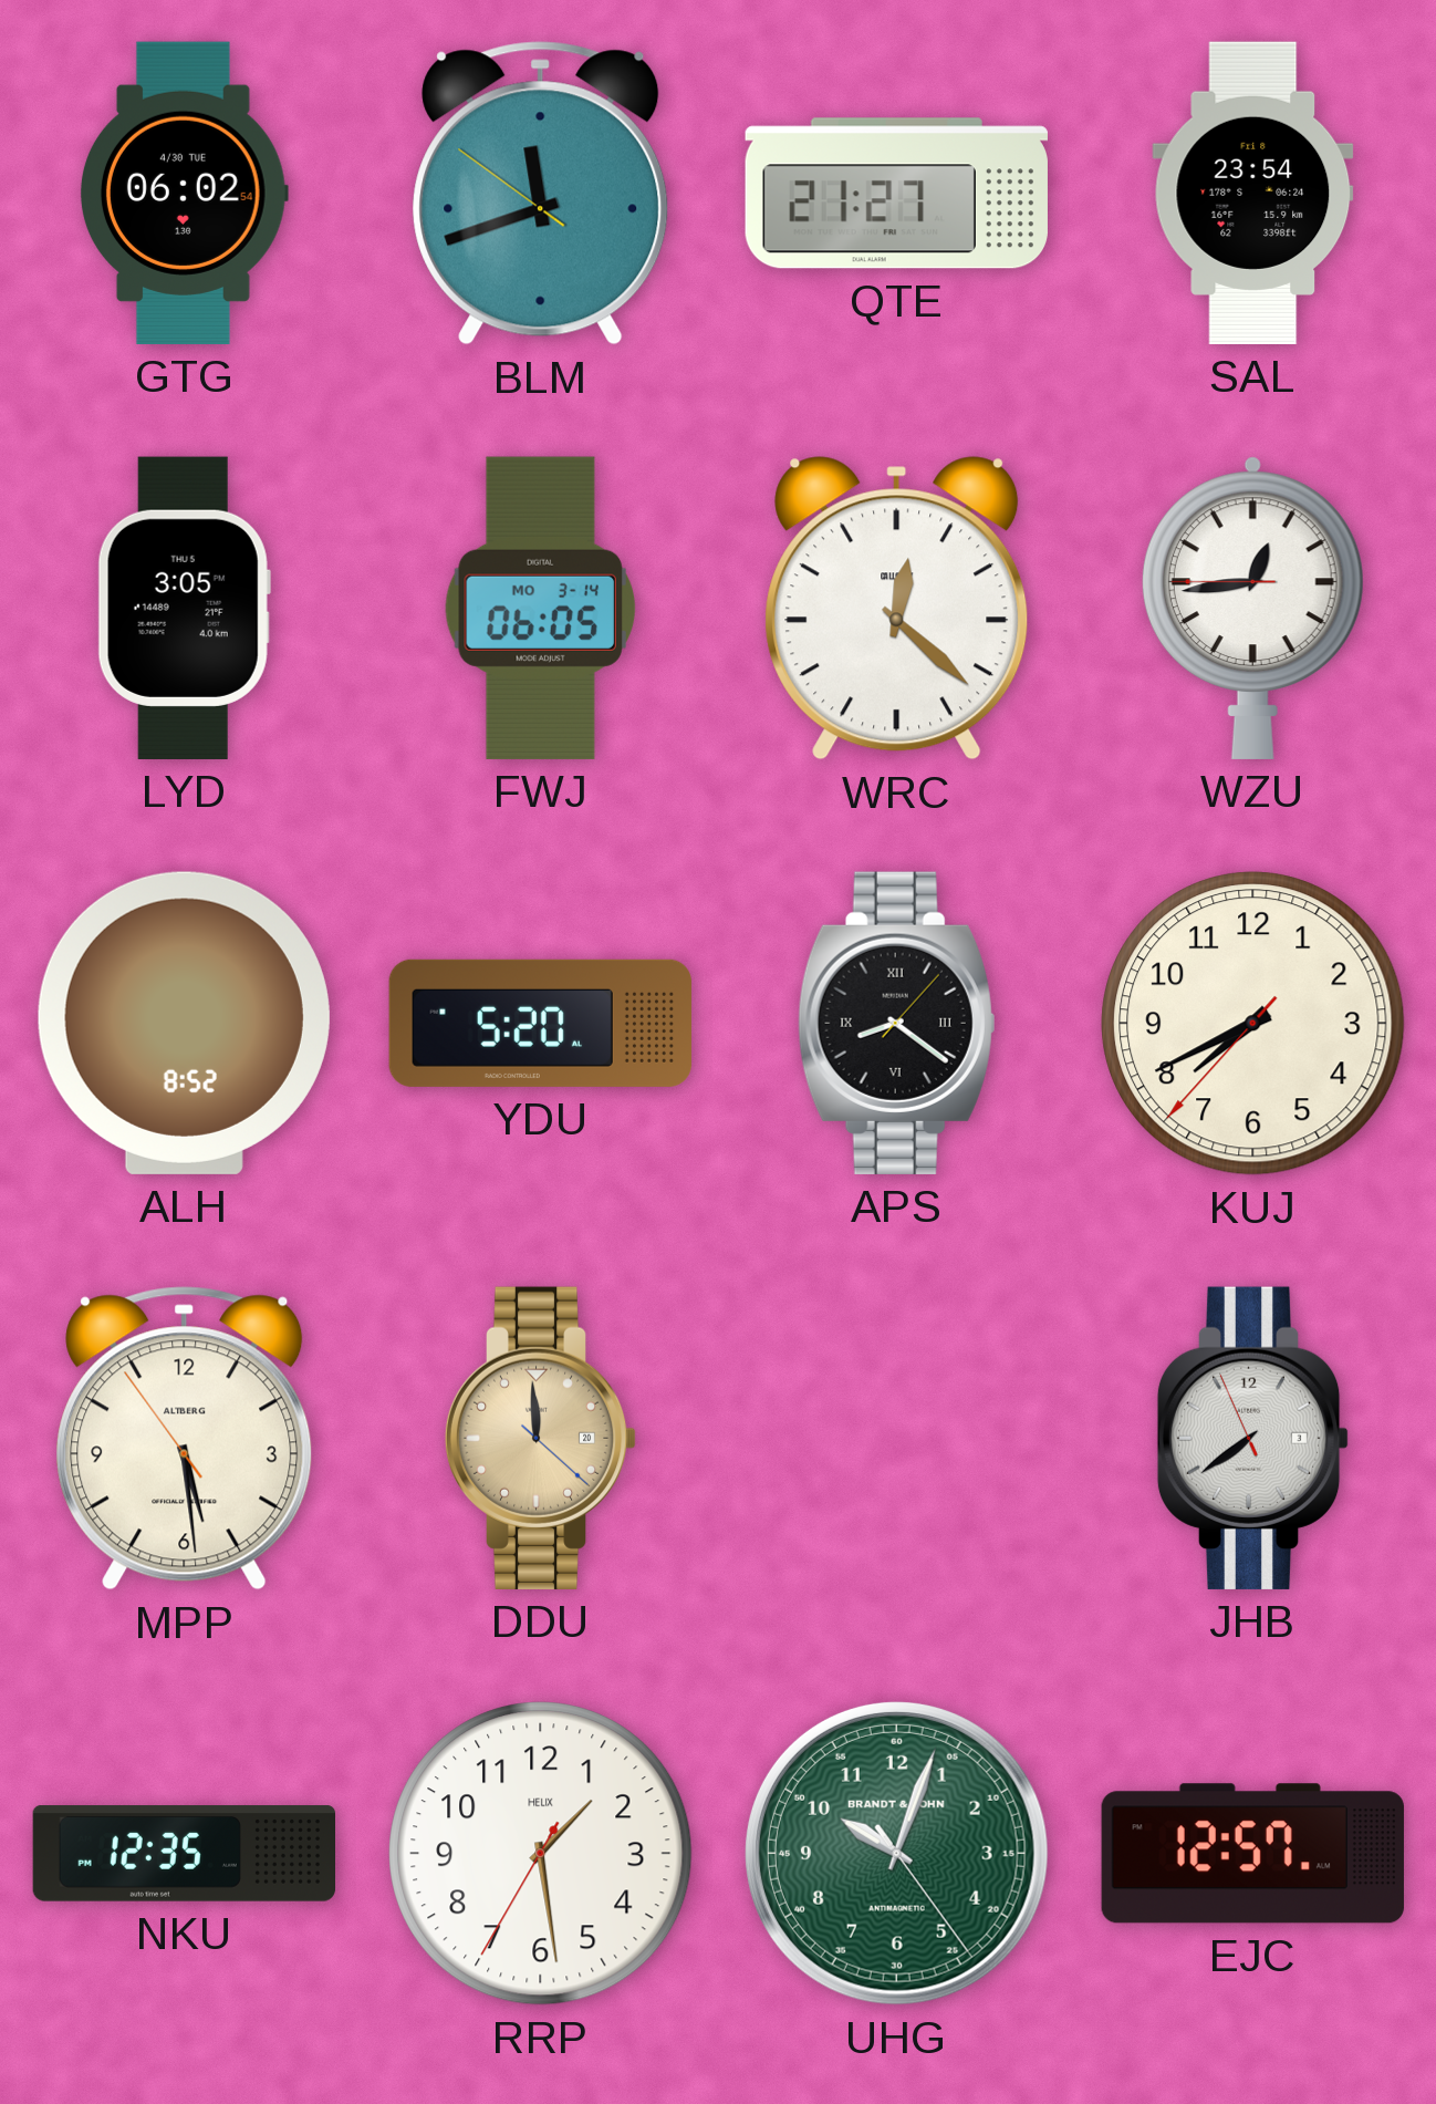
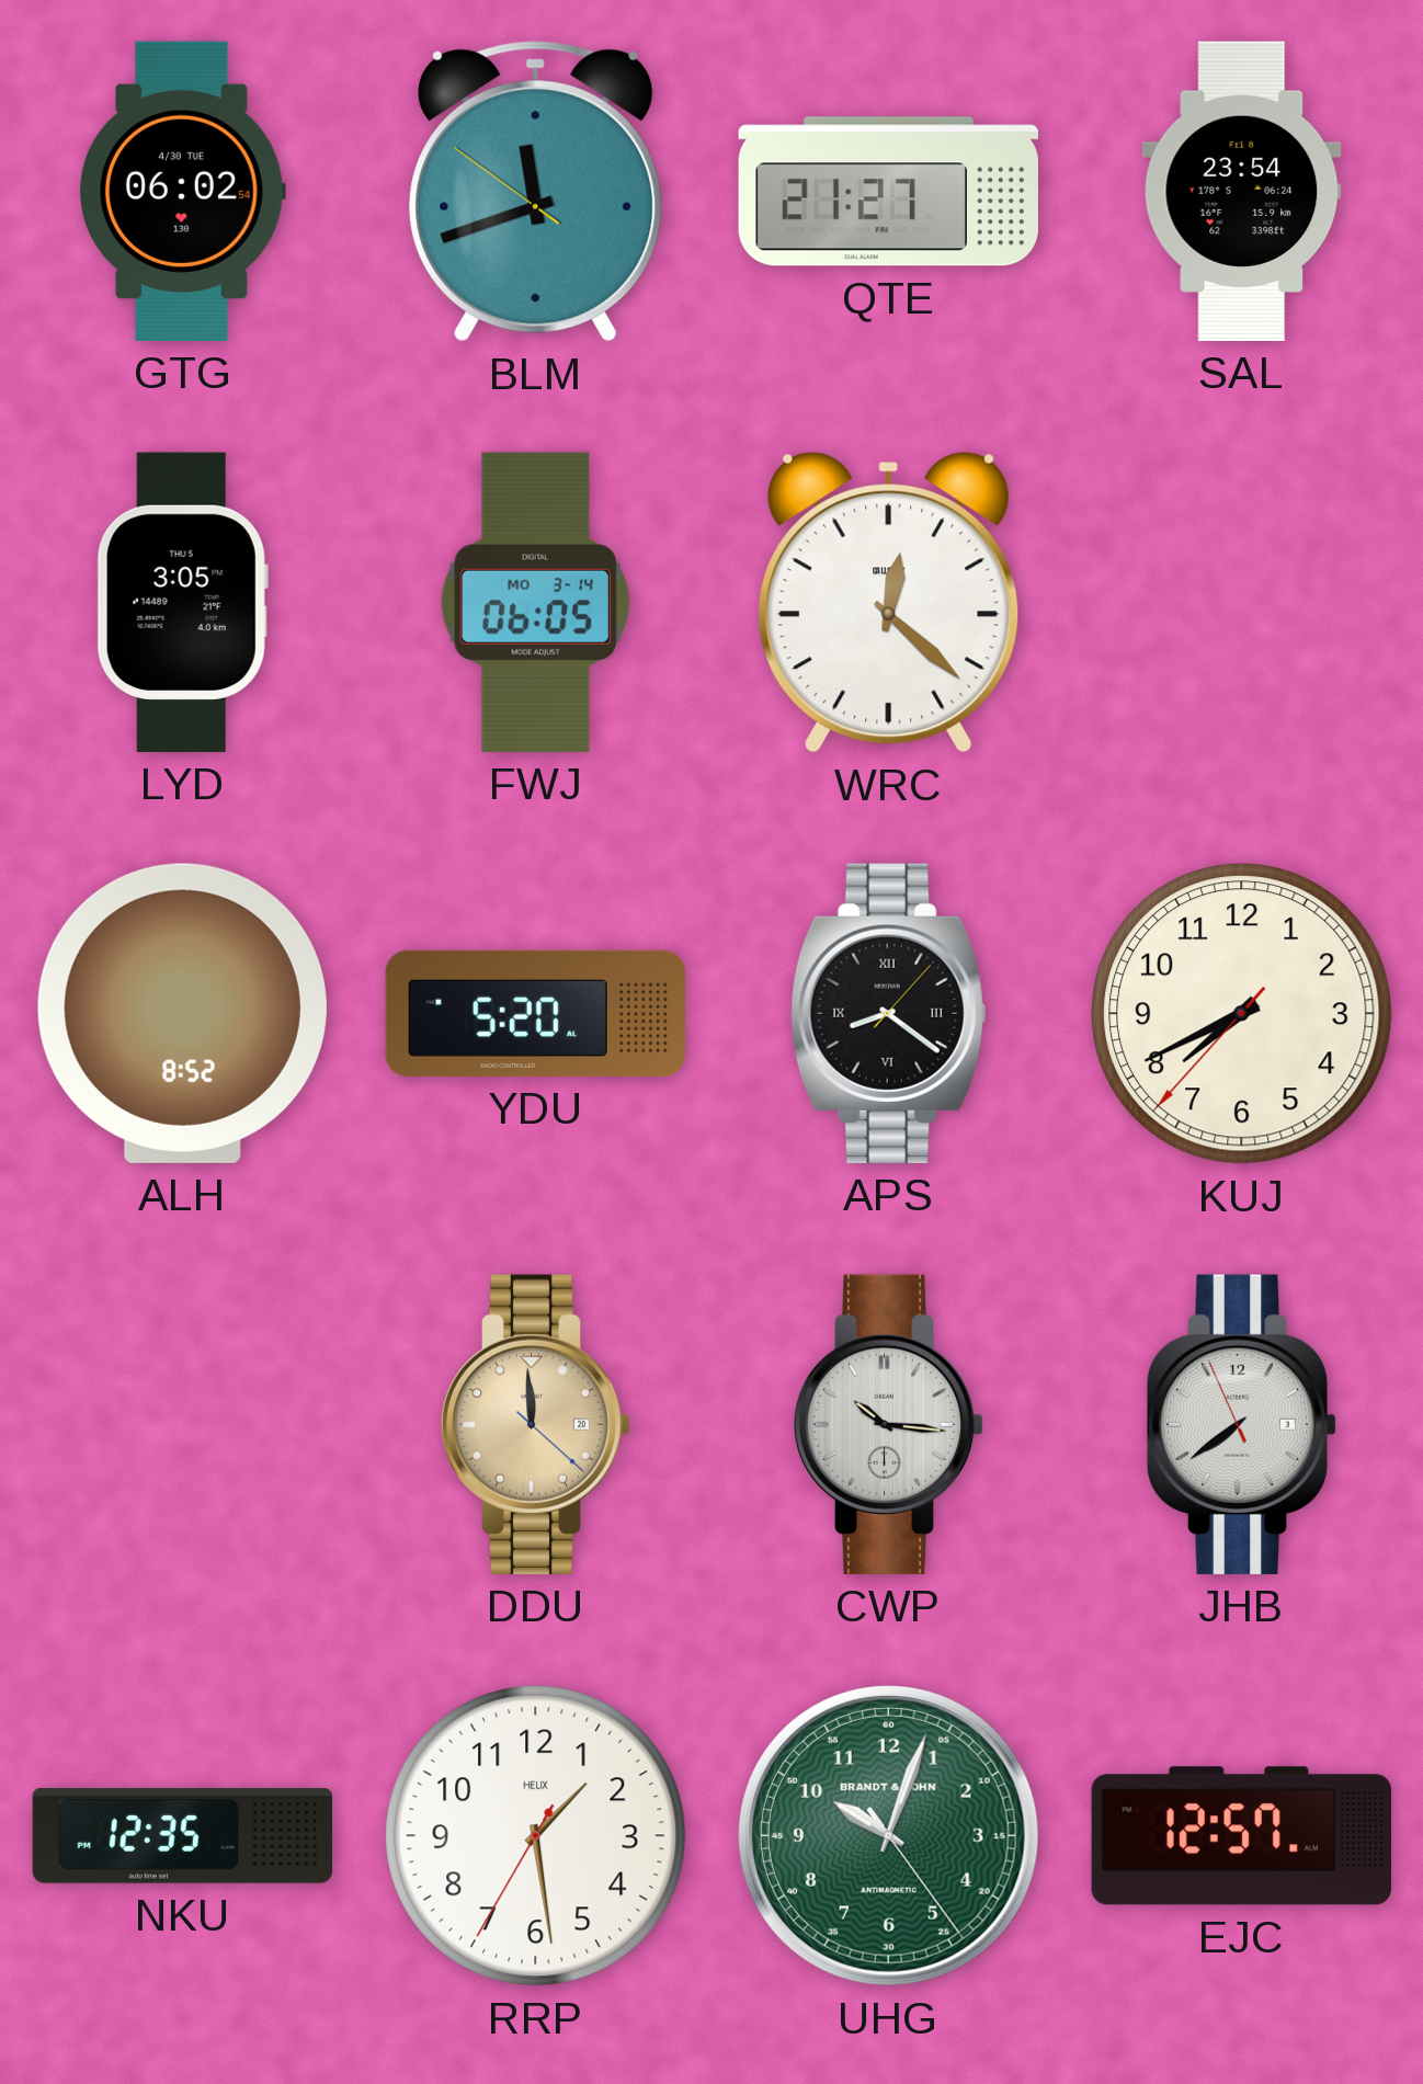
WZU: 12:43 -> none
MPP: 5:28 -> none
CWP: none -> 10:16
